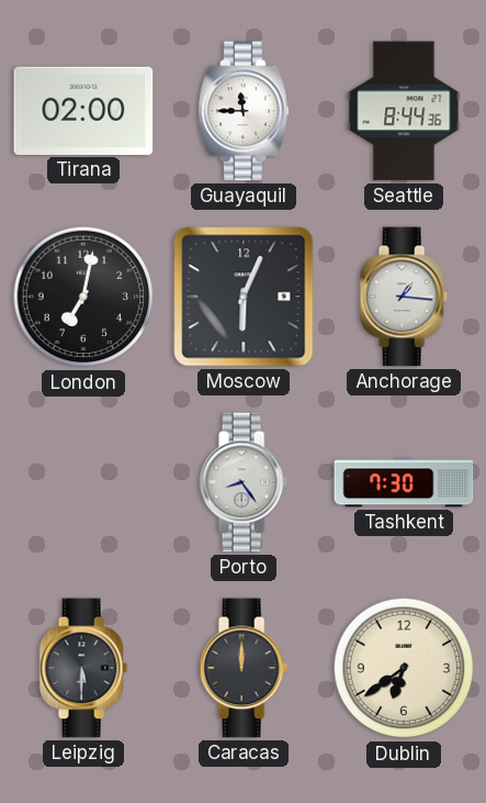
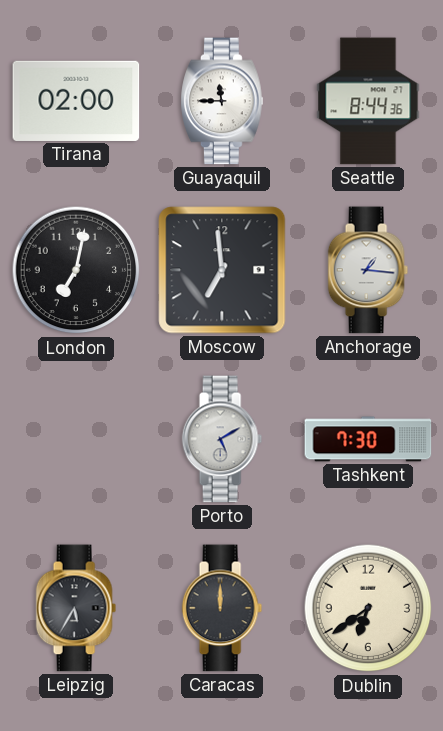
Moscow: 6:04 -> 6:59
Porto: 8:24 -> 5:10
Leipzig: 5:30 -> 5:35
